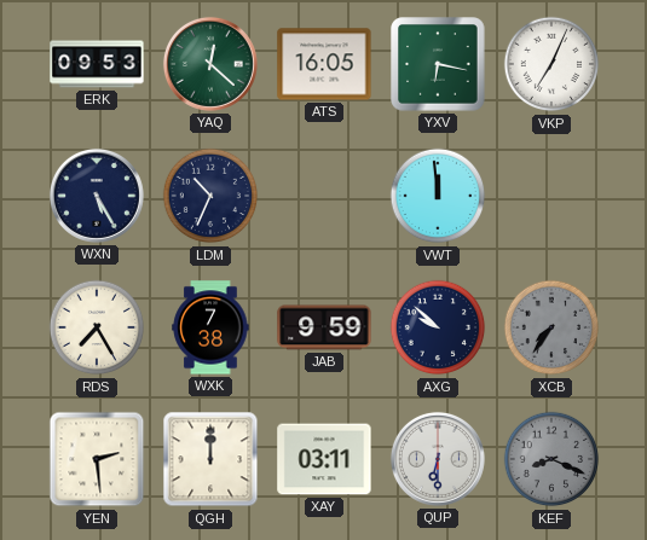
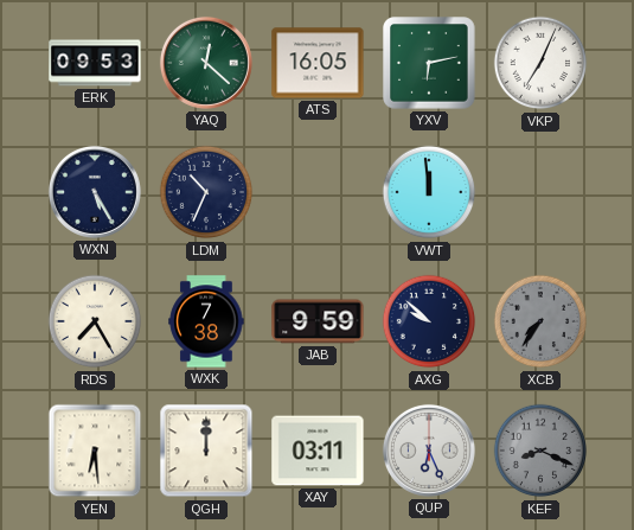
YXV: 6:17 -> 6:13
YEN: 2:29 -> 6:29
QUP: 6:30 -> 6:26
